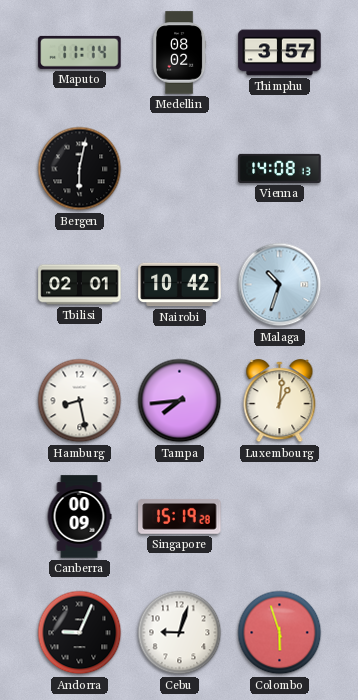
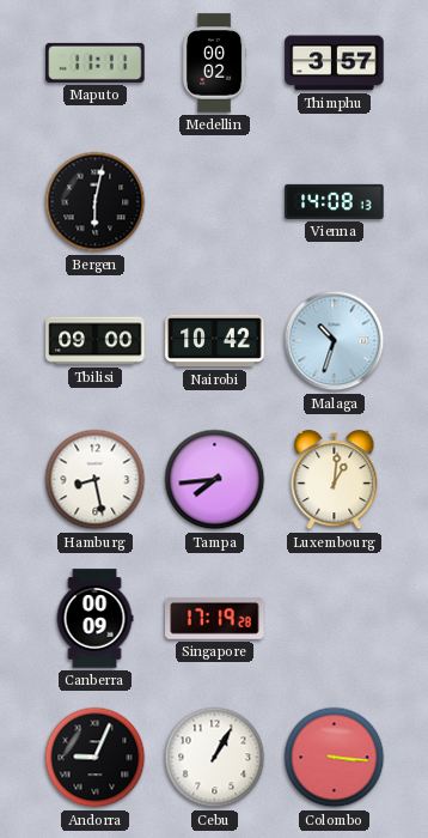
Maputo: 11:14 -> 11:11
Medellin: 08:02 -> 00:02
Tbilisi: 02:01 -> 09:00
Singapore: 15:19 -> 17:19
Cebu: 9:03 -> 1:05
Colombo: 5:57 -> 3:16
